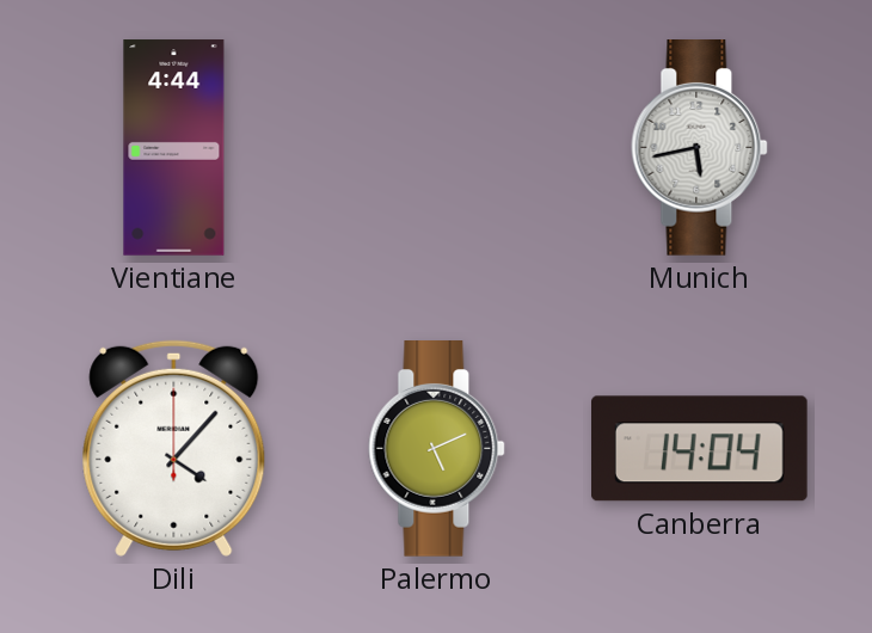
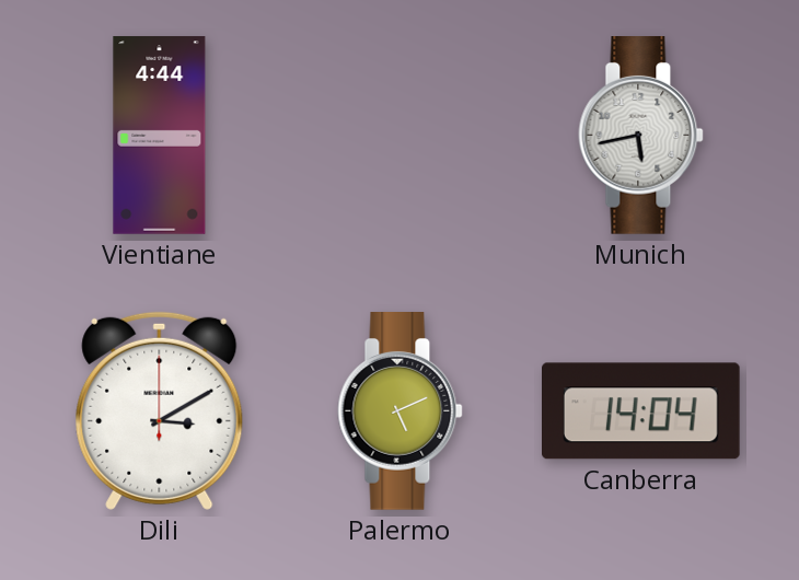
Dili: 4:07 -> 3:10
